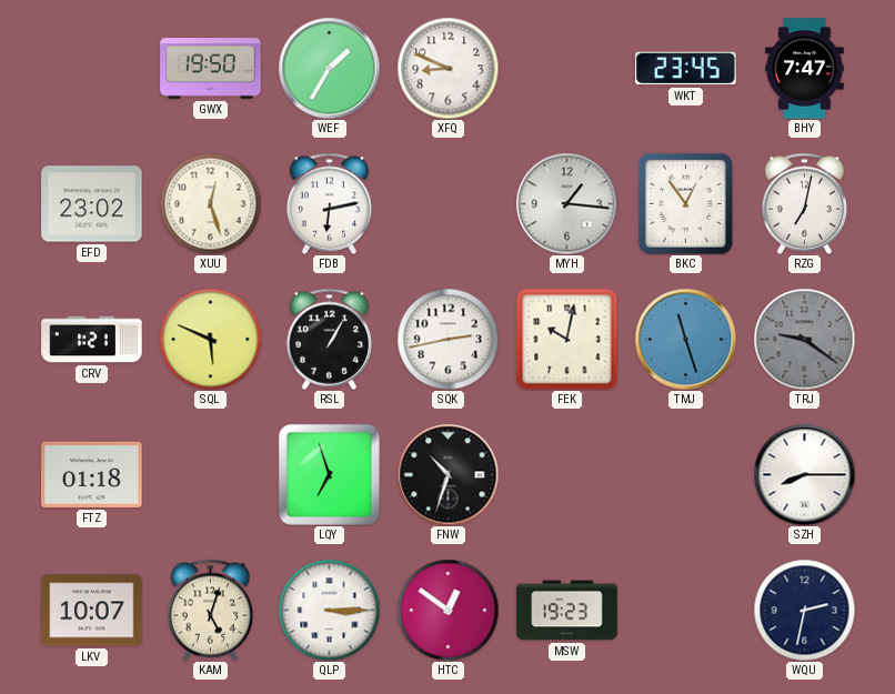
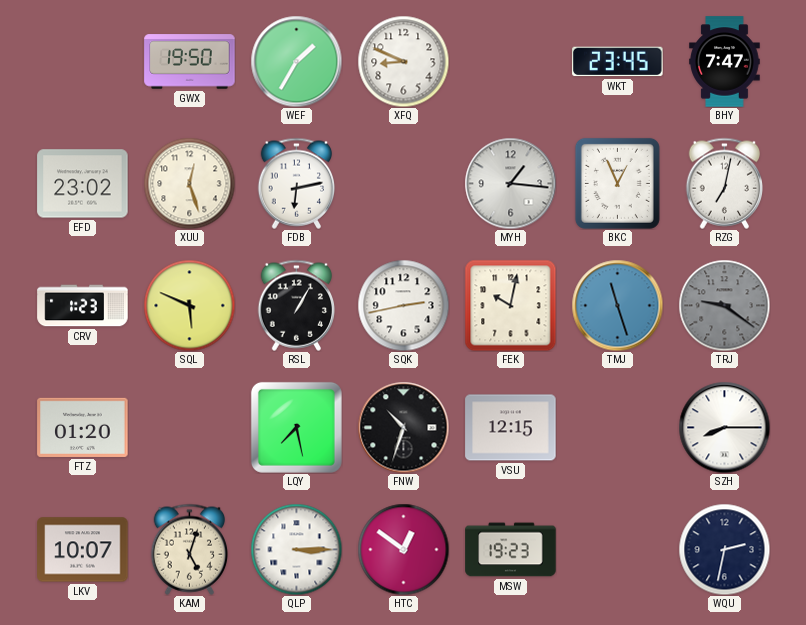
BKC: 12:54 -> 12:56
CRV: 1:21 -> 1:23
FTZ: 01:18 -> 01:20
LQY: 6:57 -> 7:28
VSU: none -> 12:15
